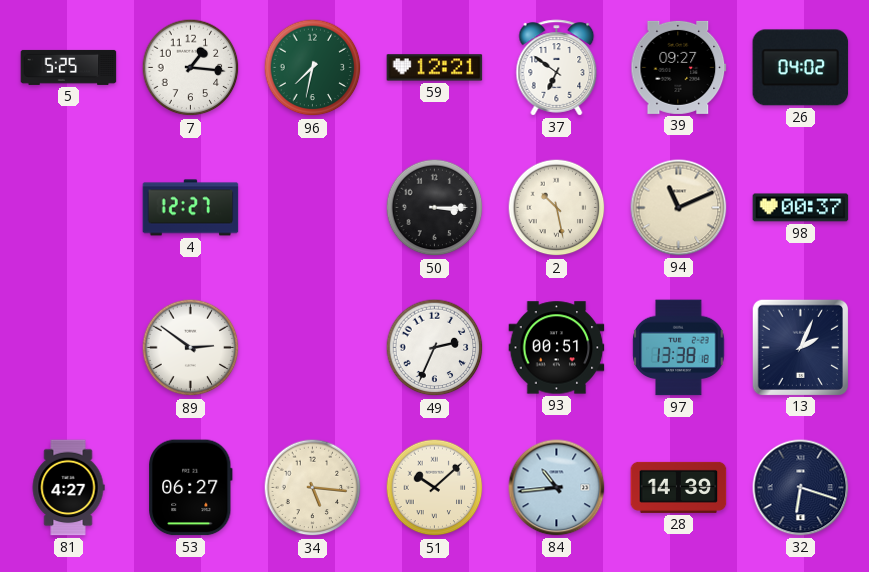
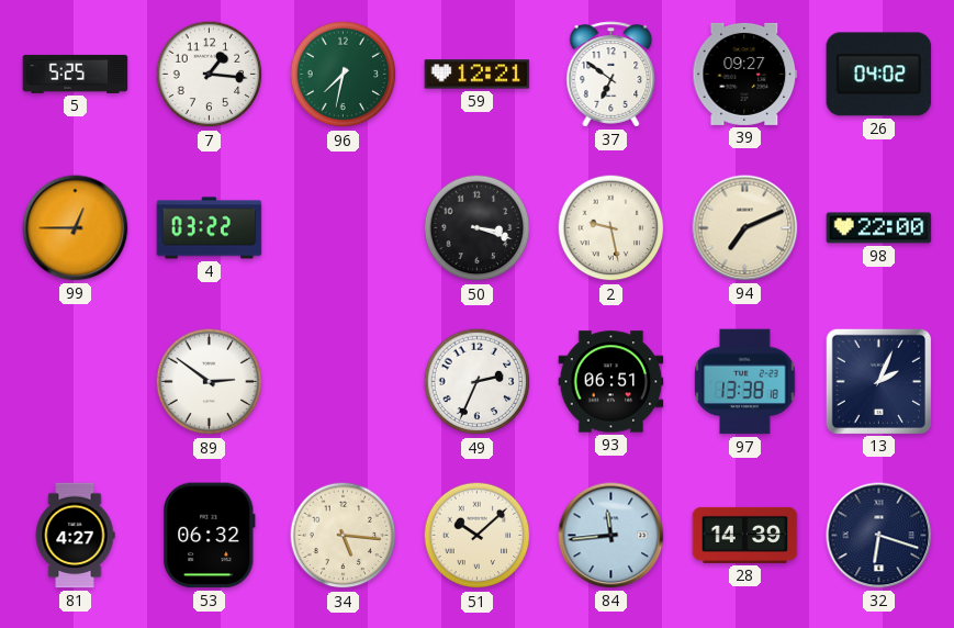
99: none -> 12:45
4: 12:27 -> 03:22
50: 3:15 -> 3:18
2: 10:28 -> 9:28
94: 11:11 -> 7:11
98: 00:37 -> 22:00
93: 00:51 -> 06:51
53: 06:27 -> 06:32
84: 10:44 -> 11:44
